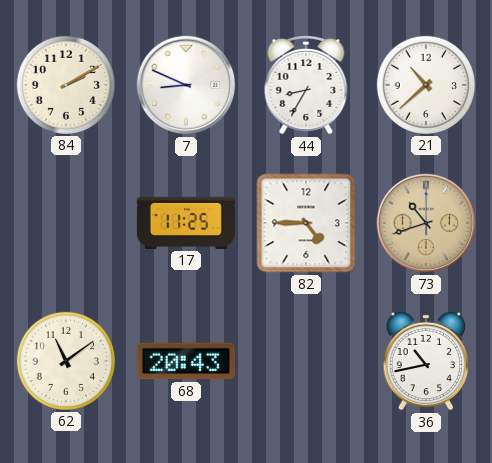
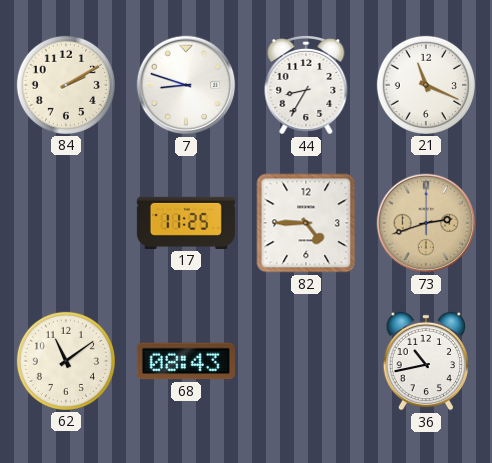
7: 8:49 -> 8:48
21: 10:38 -> 11:19
73: 10:42 -> 2:42
68: 20:43 -> 08:43
